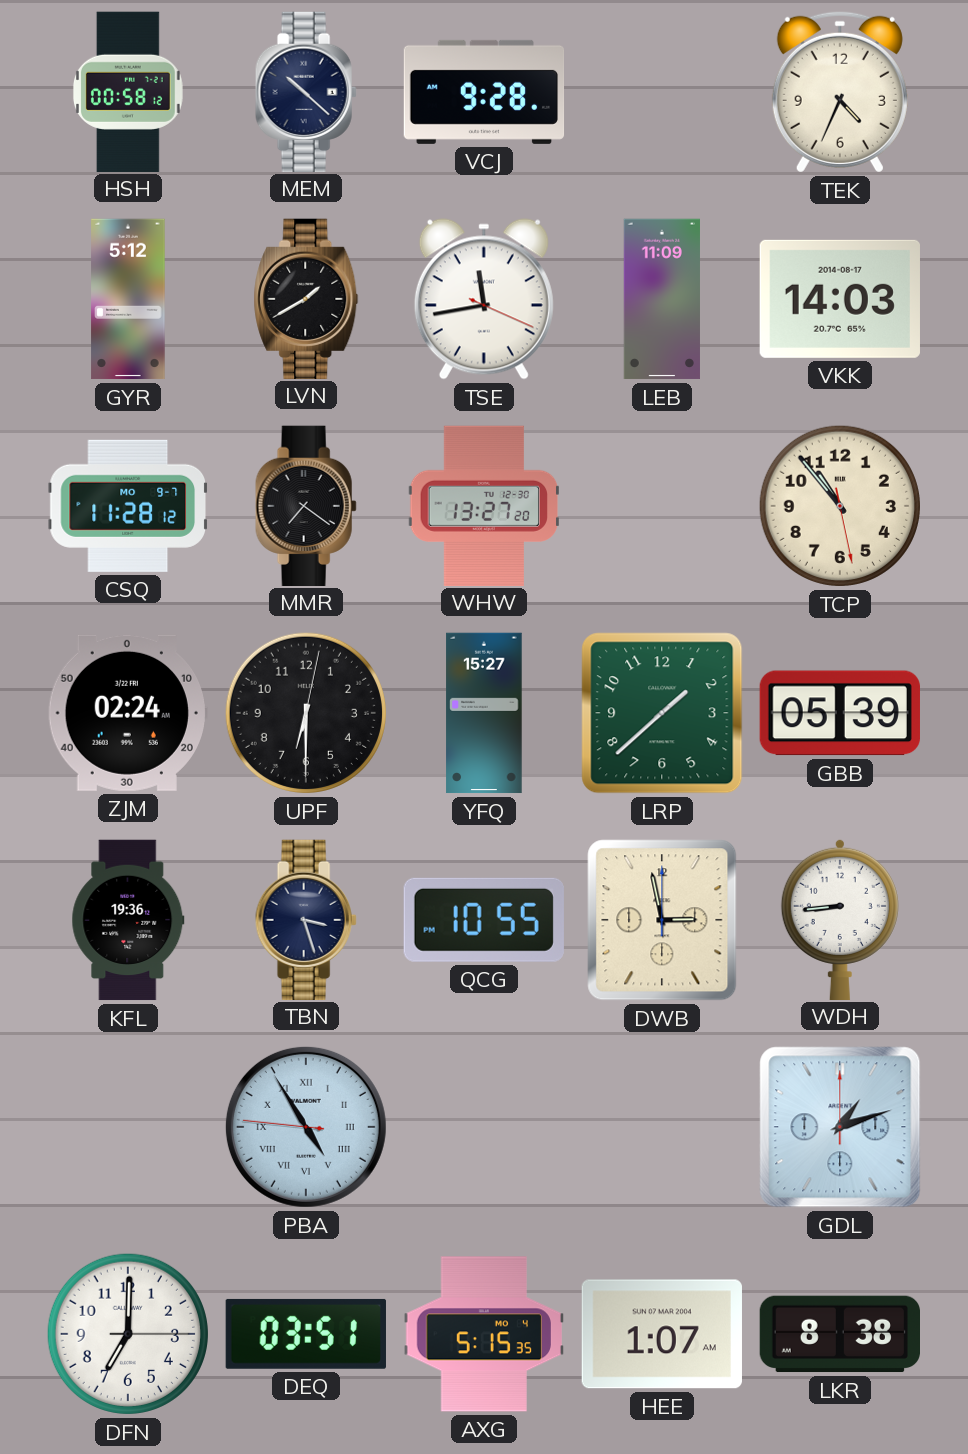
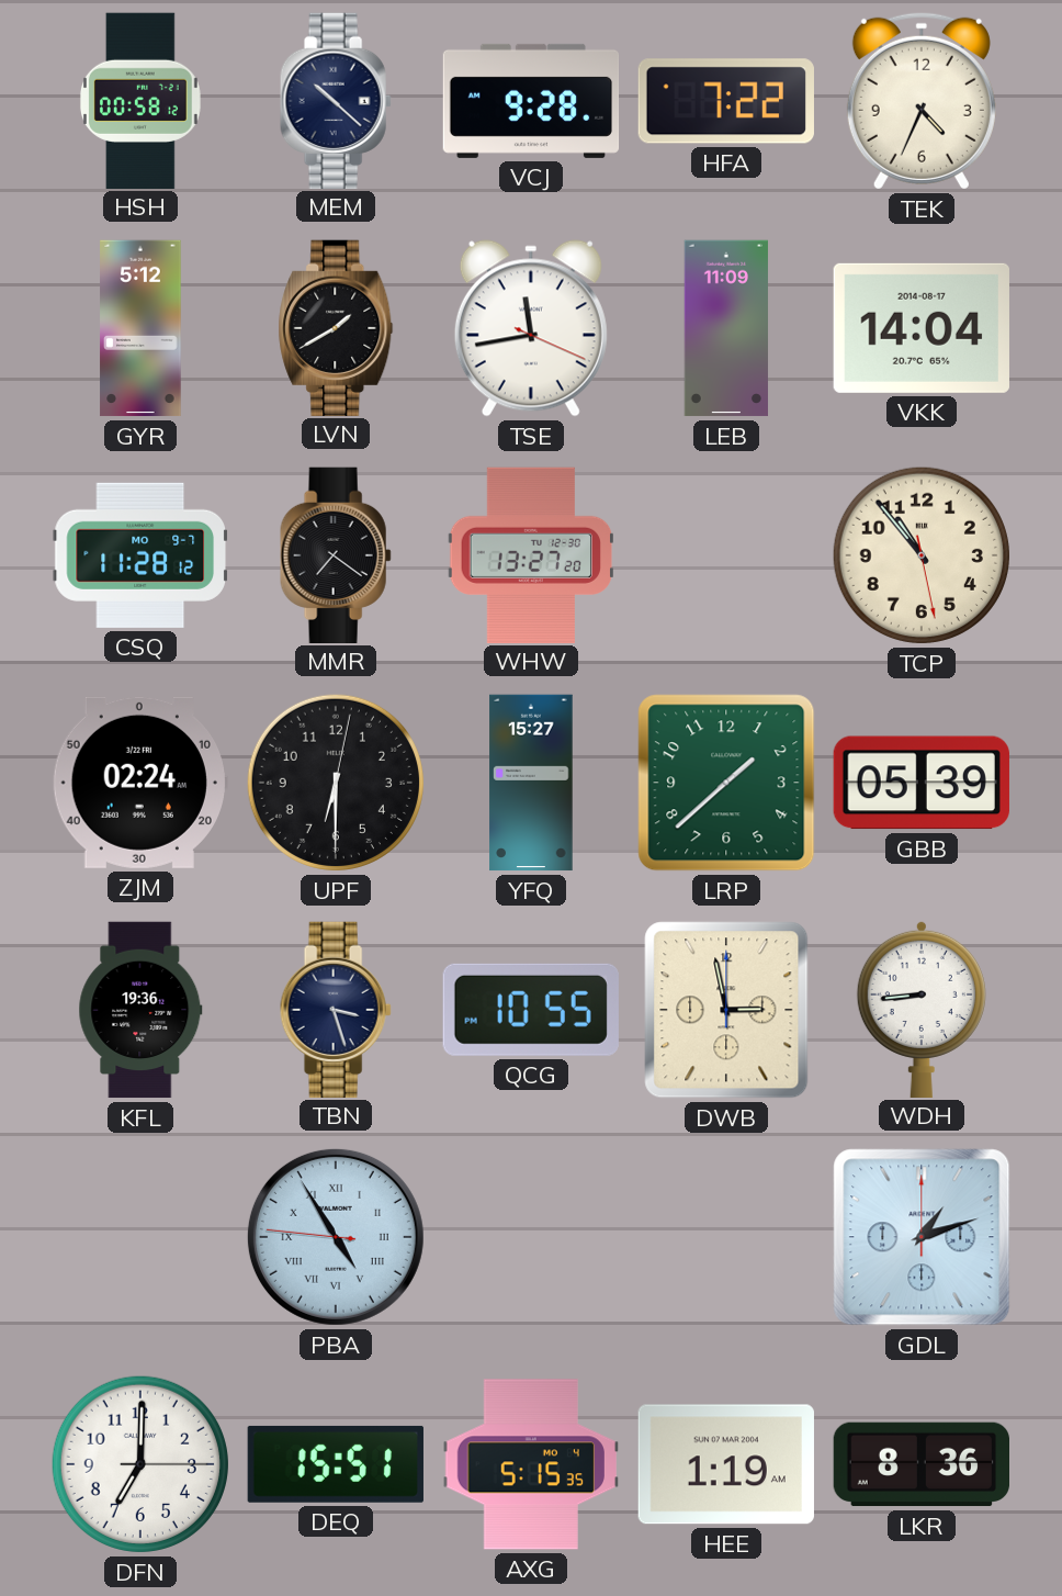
HFA: none -> 7:22
VKK: 14:03 -> 14:04
DEQ: 03:51 -> 15:51
HEE: 1:07 -> 1:19
LKR: 8:38 -> 8:36
